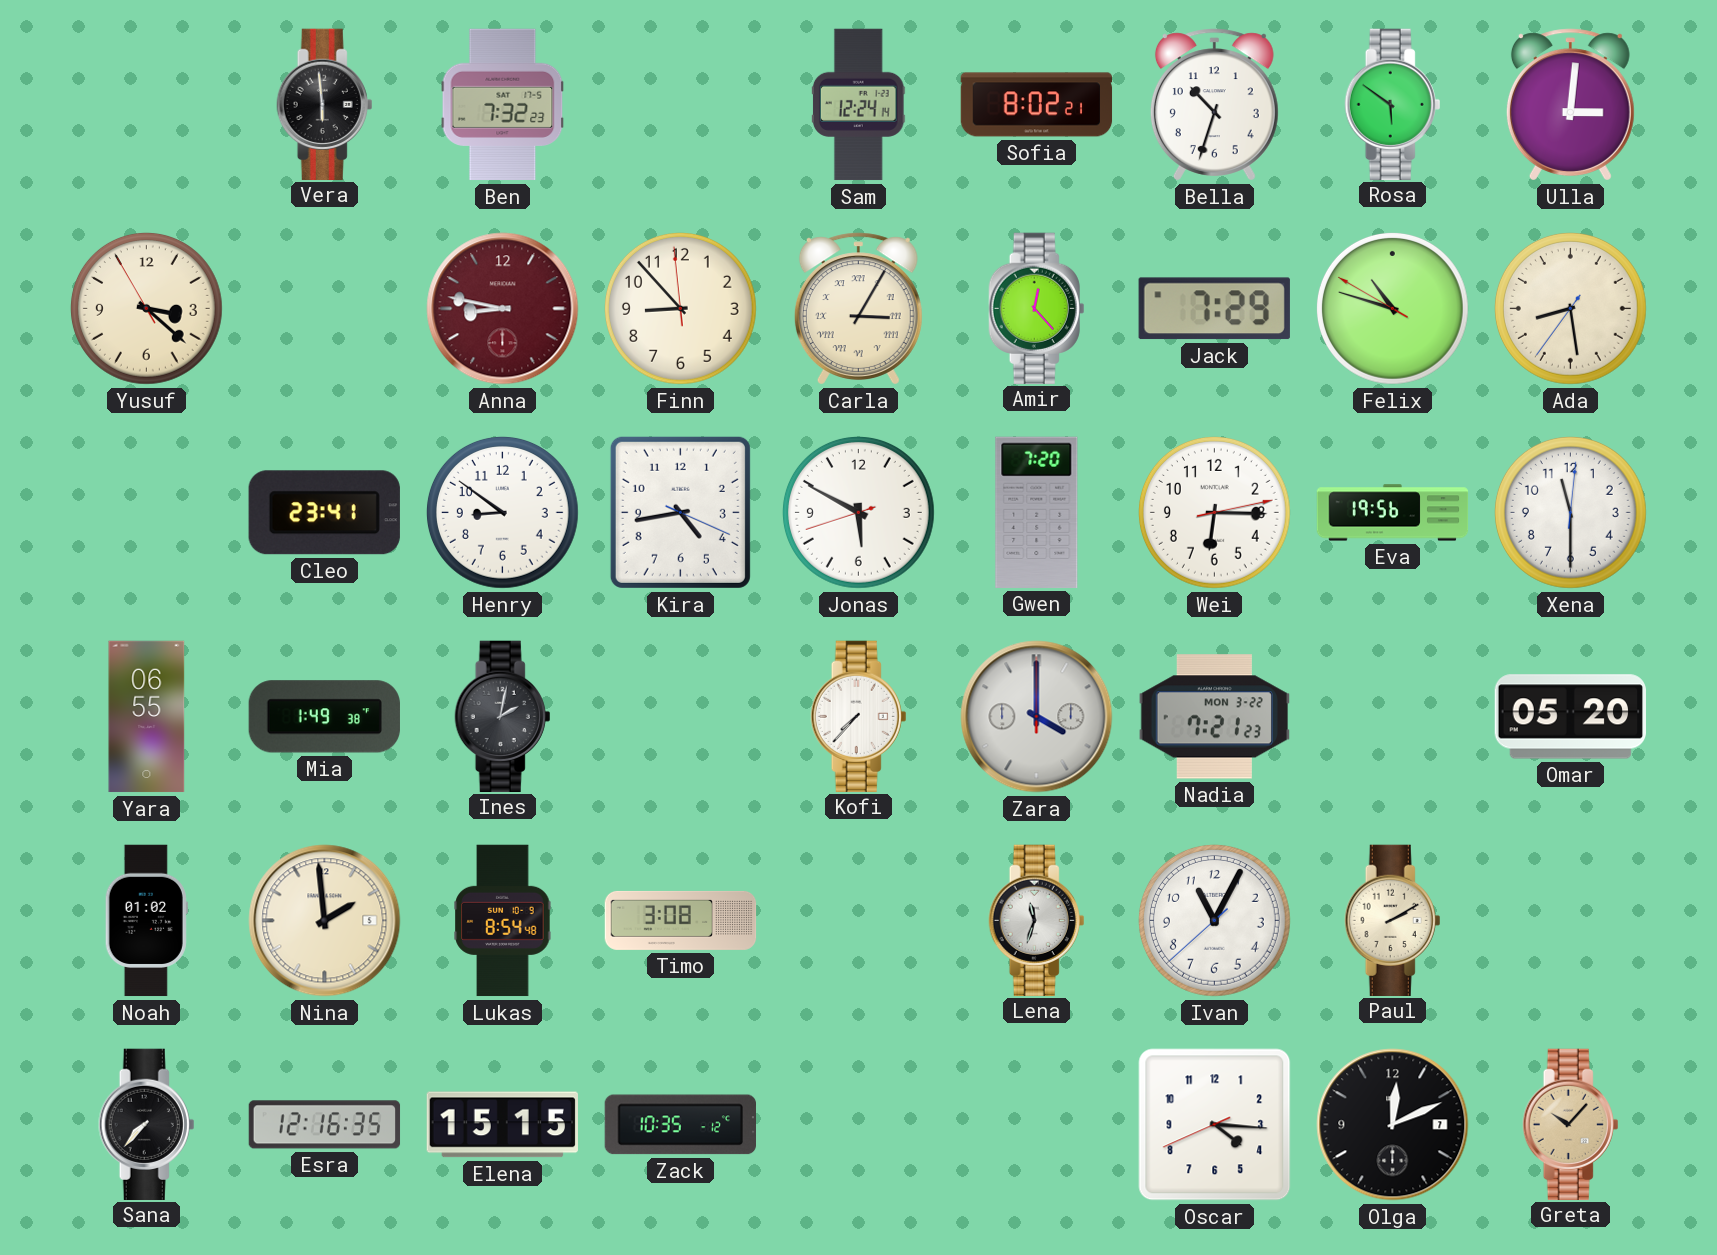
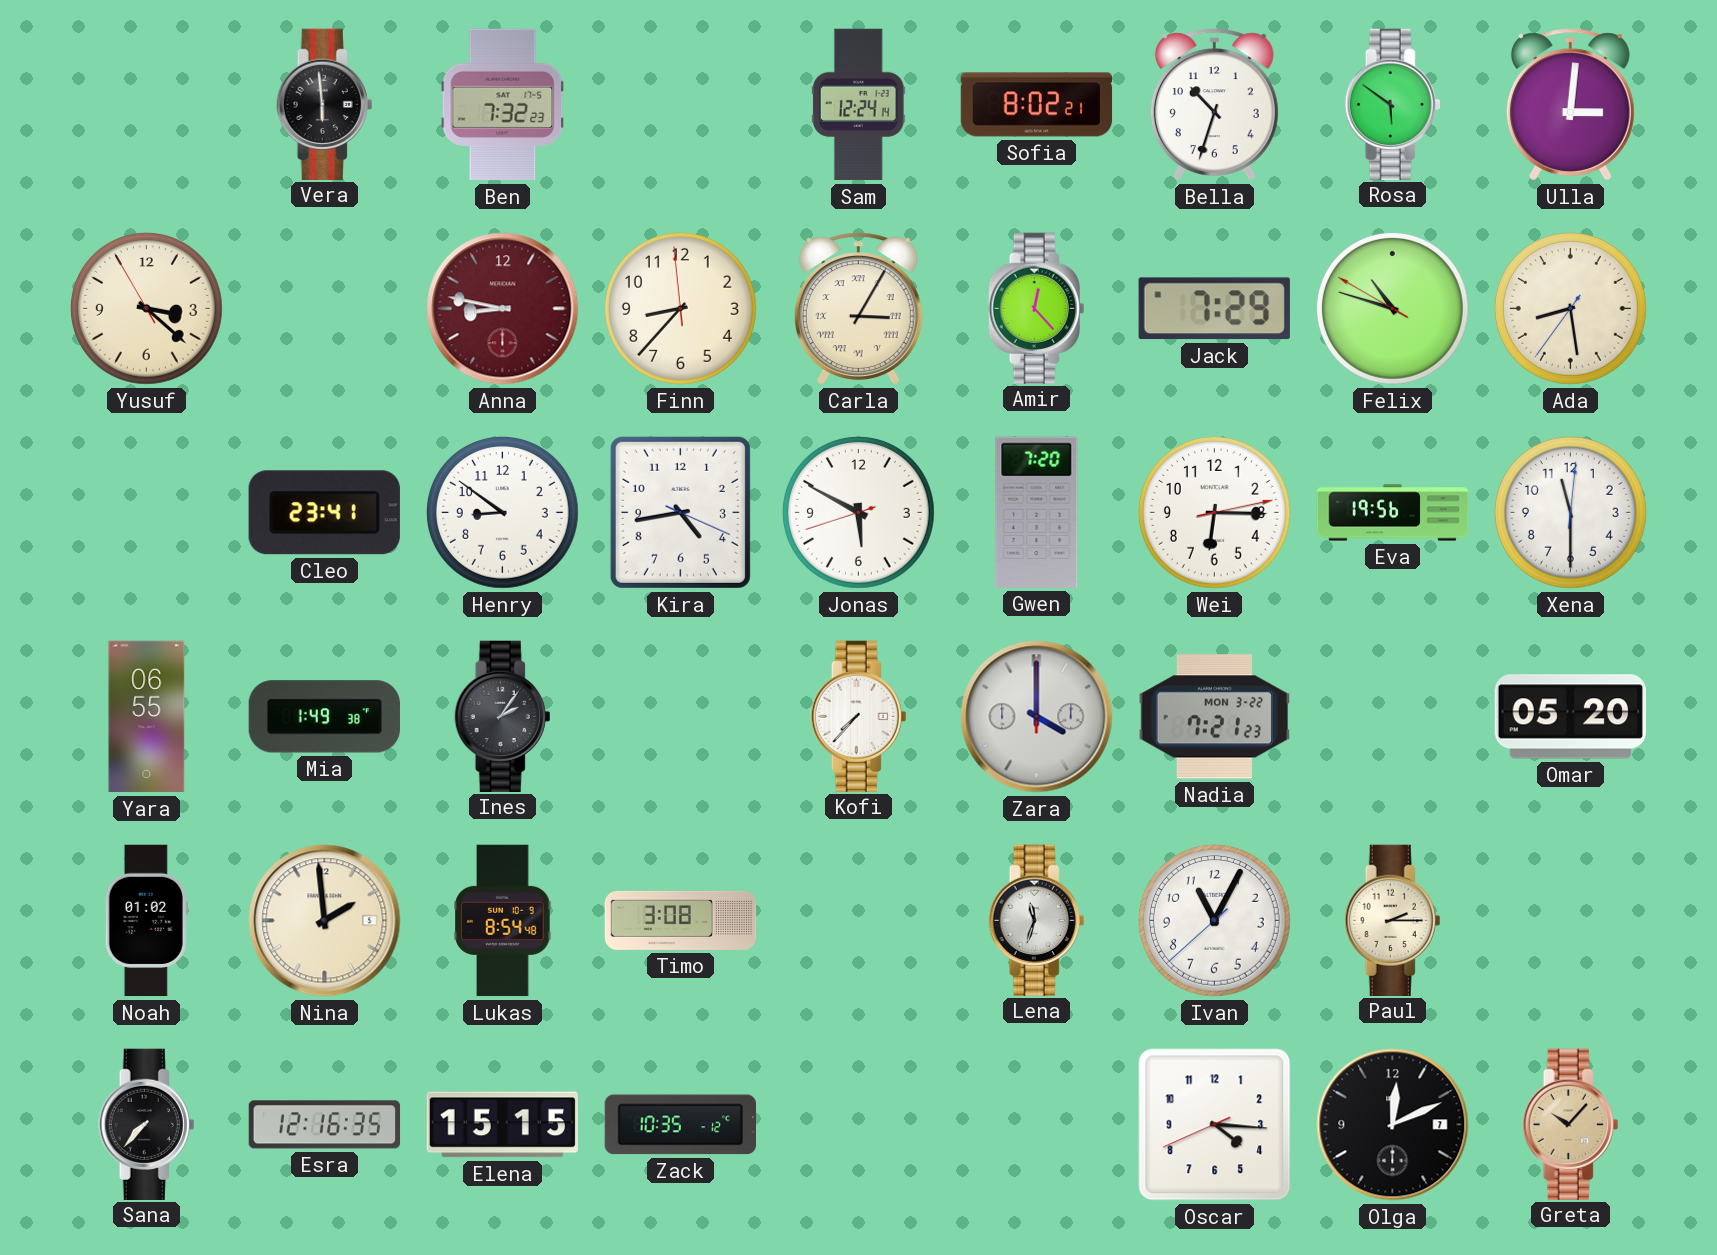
Finn: 8:52 -> 8:36
Ines: 2:02 -> 2:06
Paul: 2:10 -> 2:15
